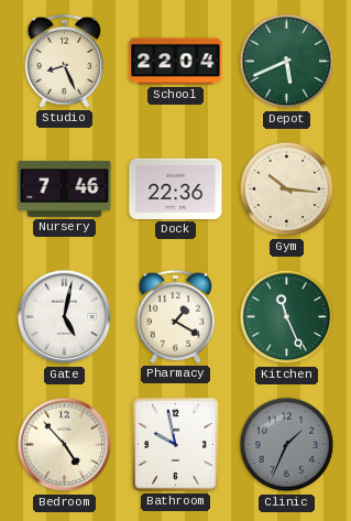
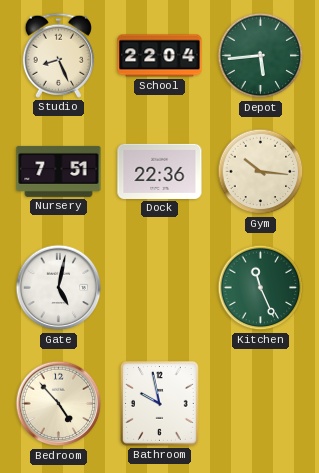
Depot: 5:41 -> 5:44
Nursery: 7:46 -> 7:51
Pharmacy: 1:20 -> none
Clinic: 1:34 -> none
